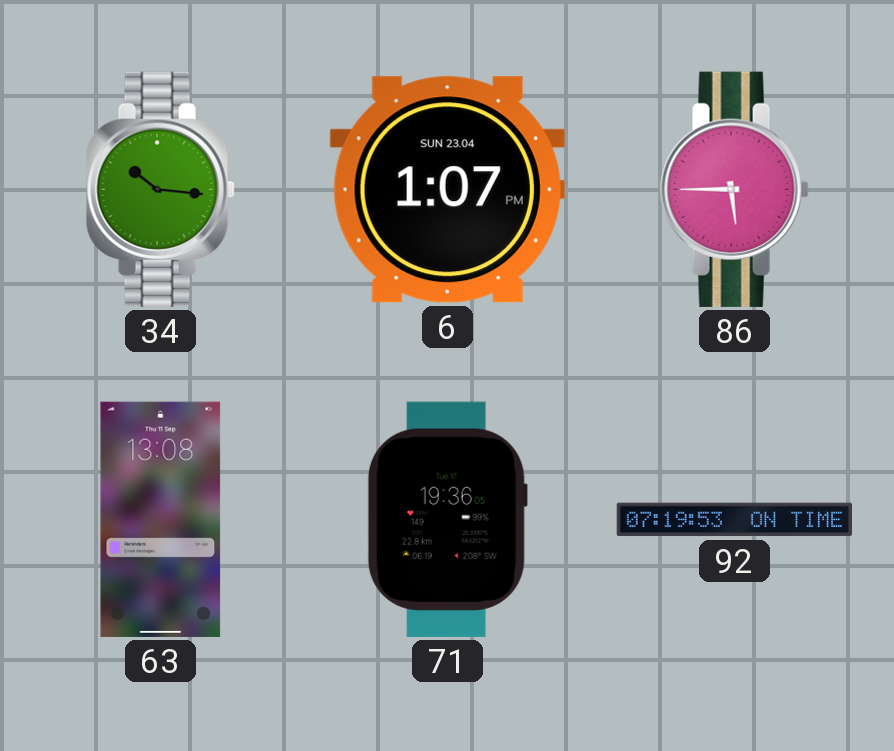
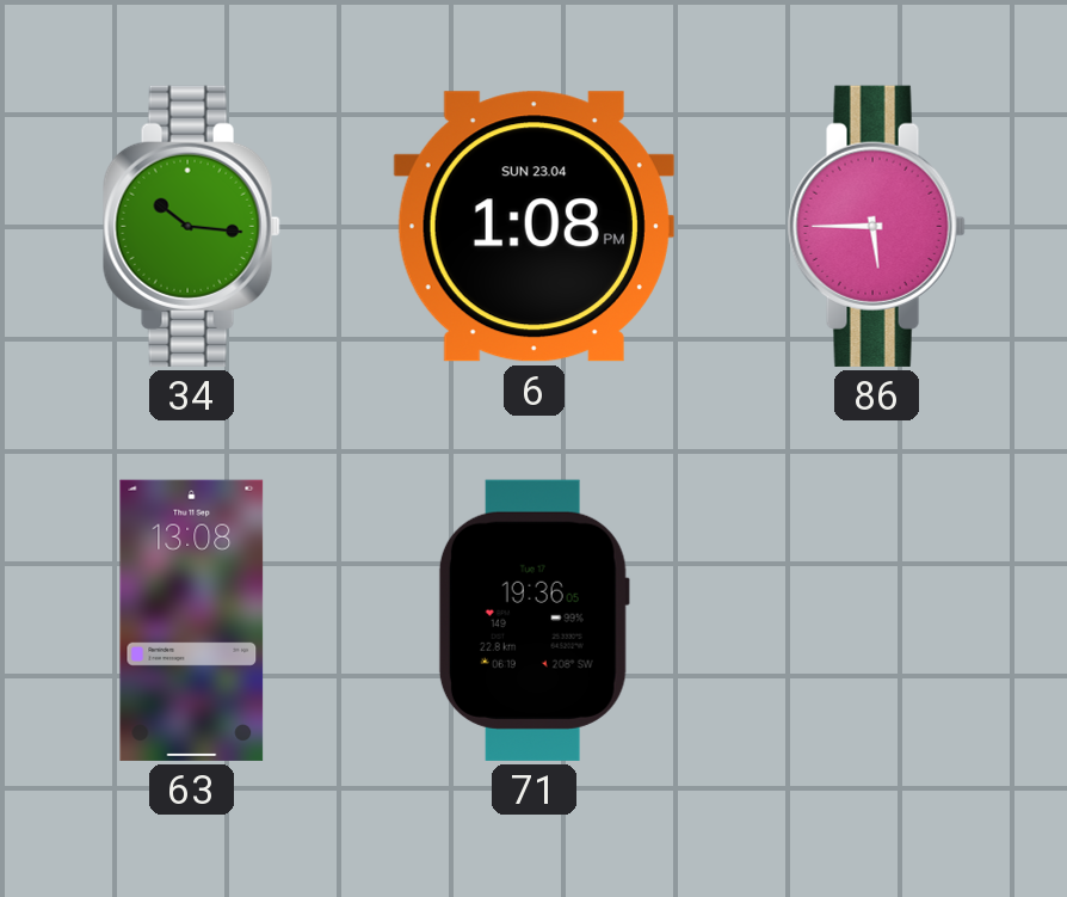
6: 1:07 -> 1:08
92: 07:19 -> none
